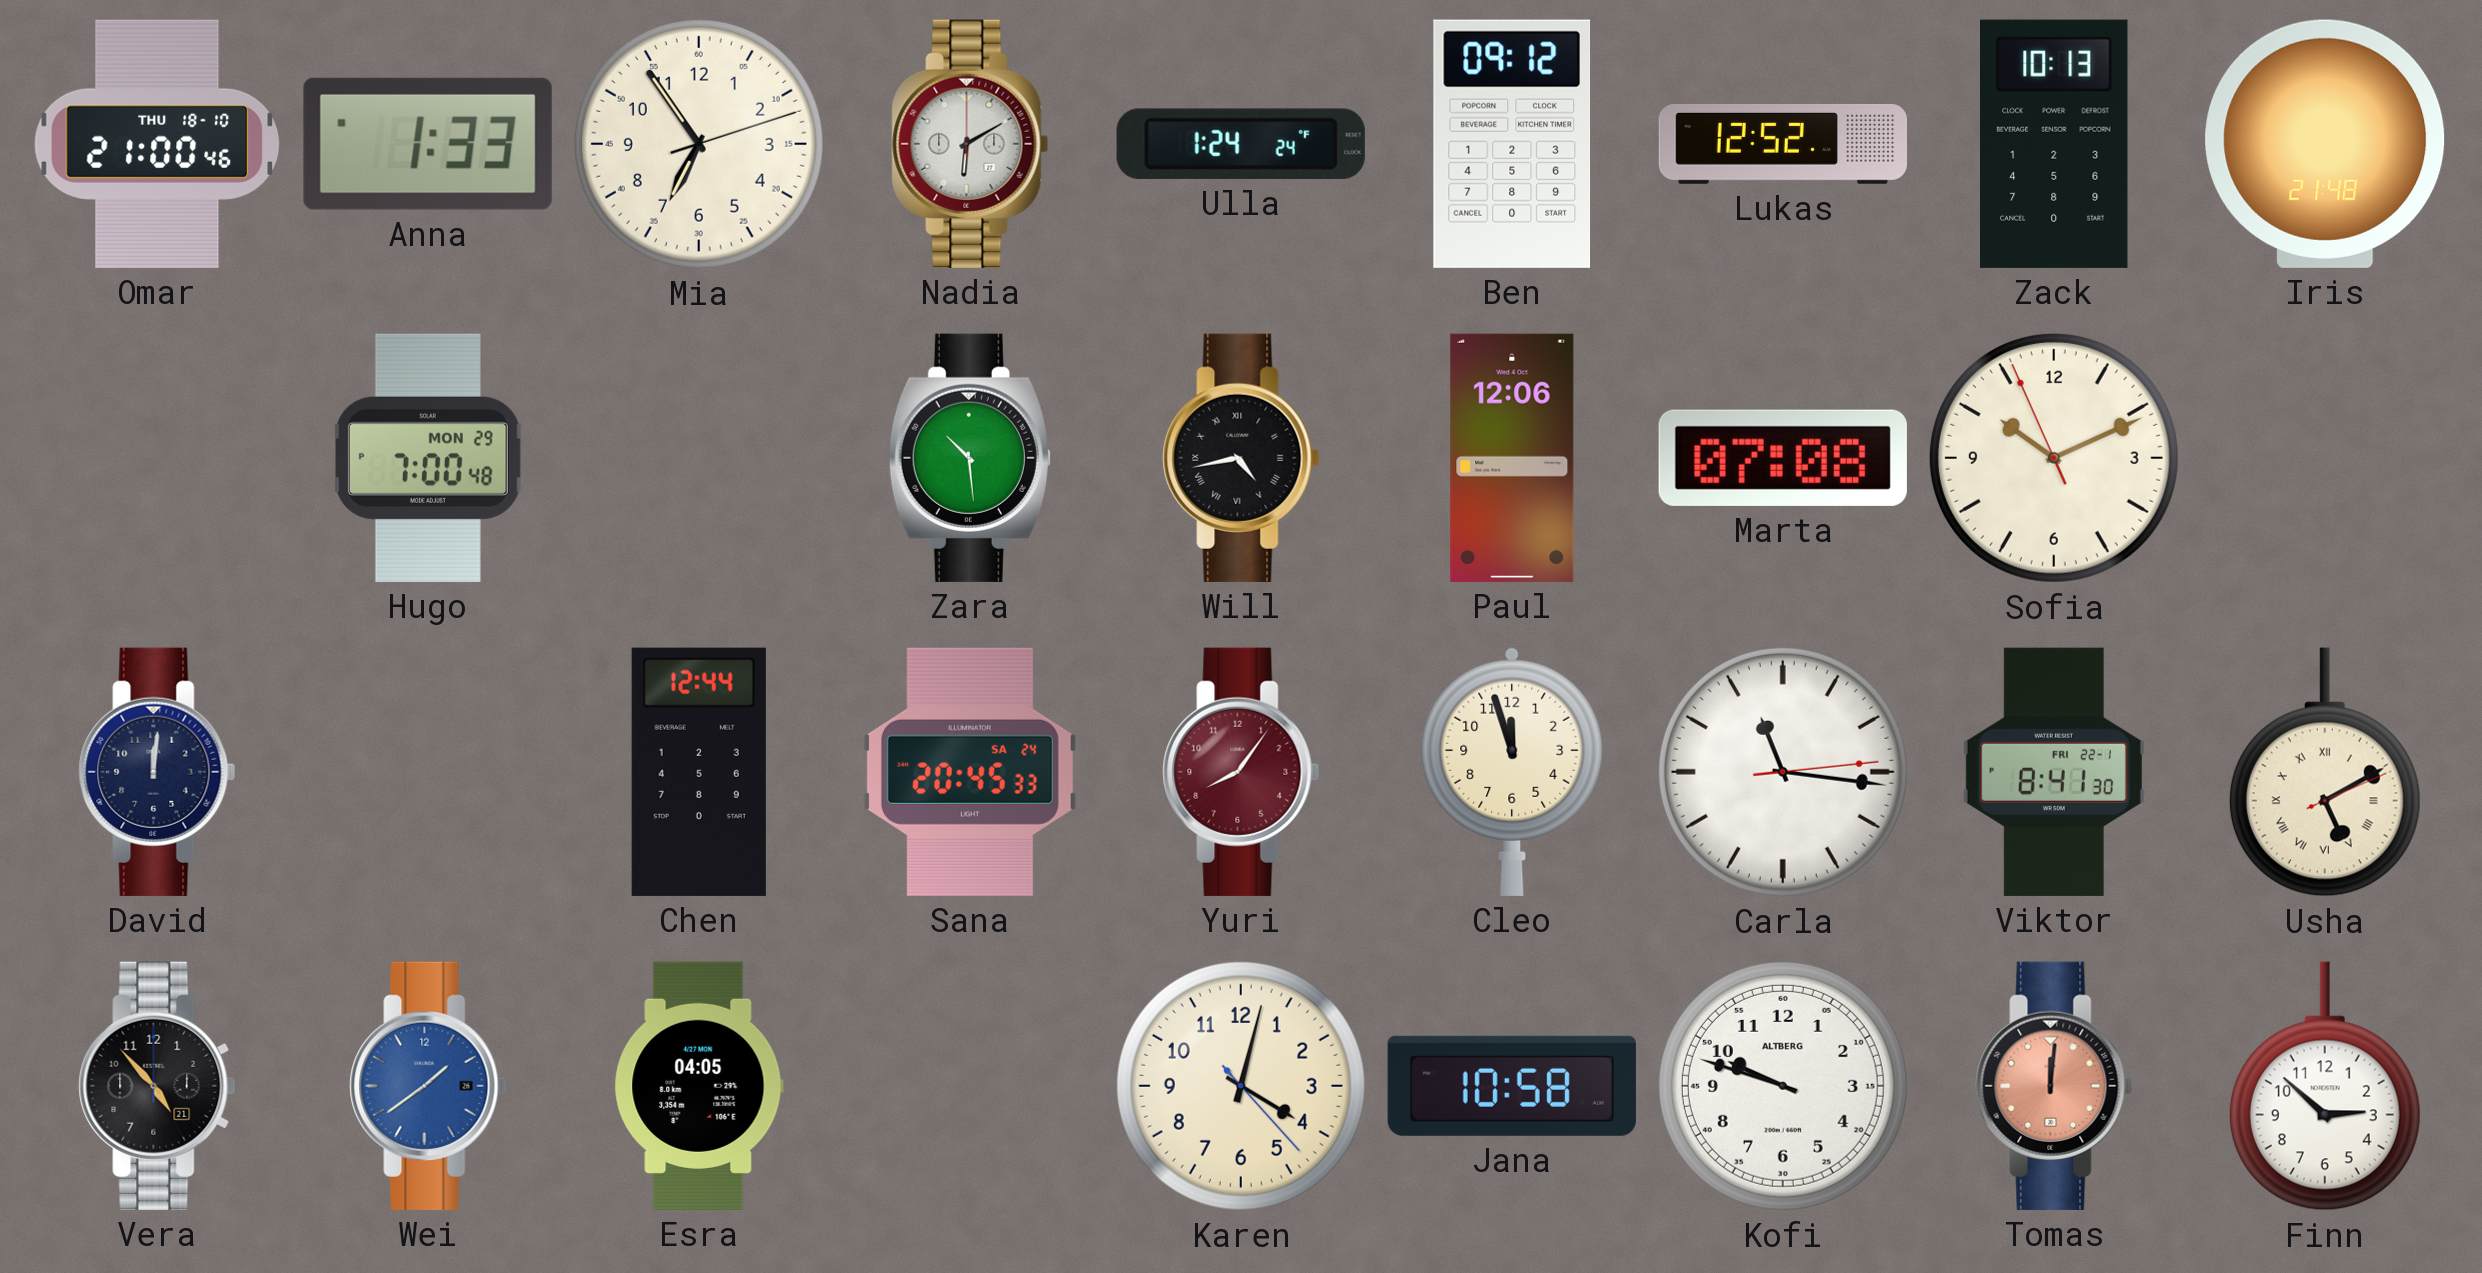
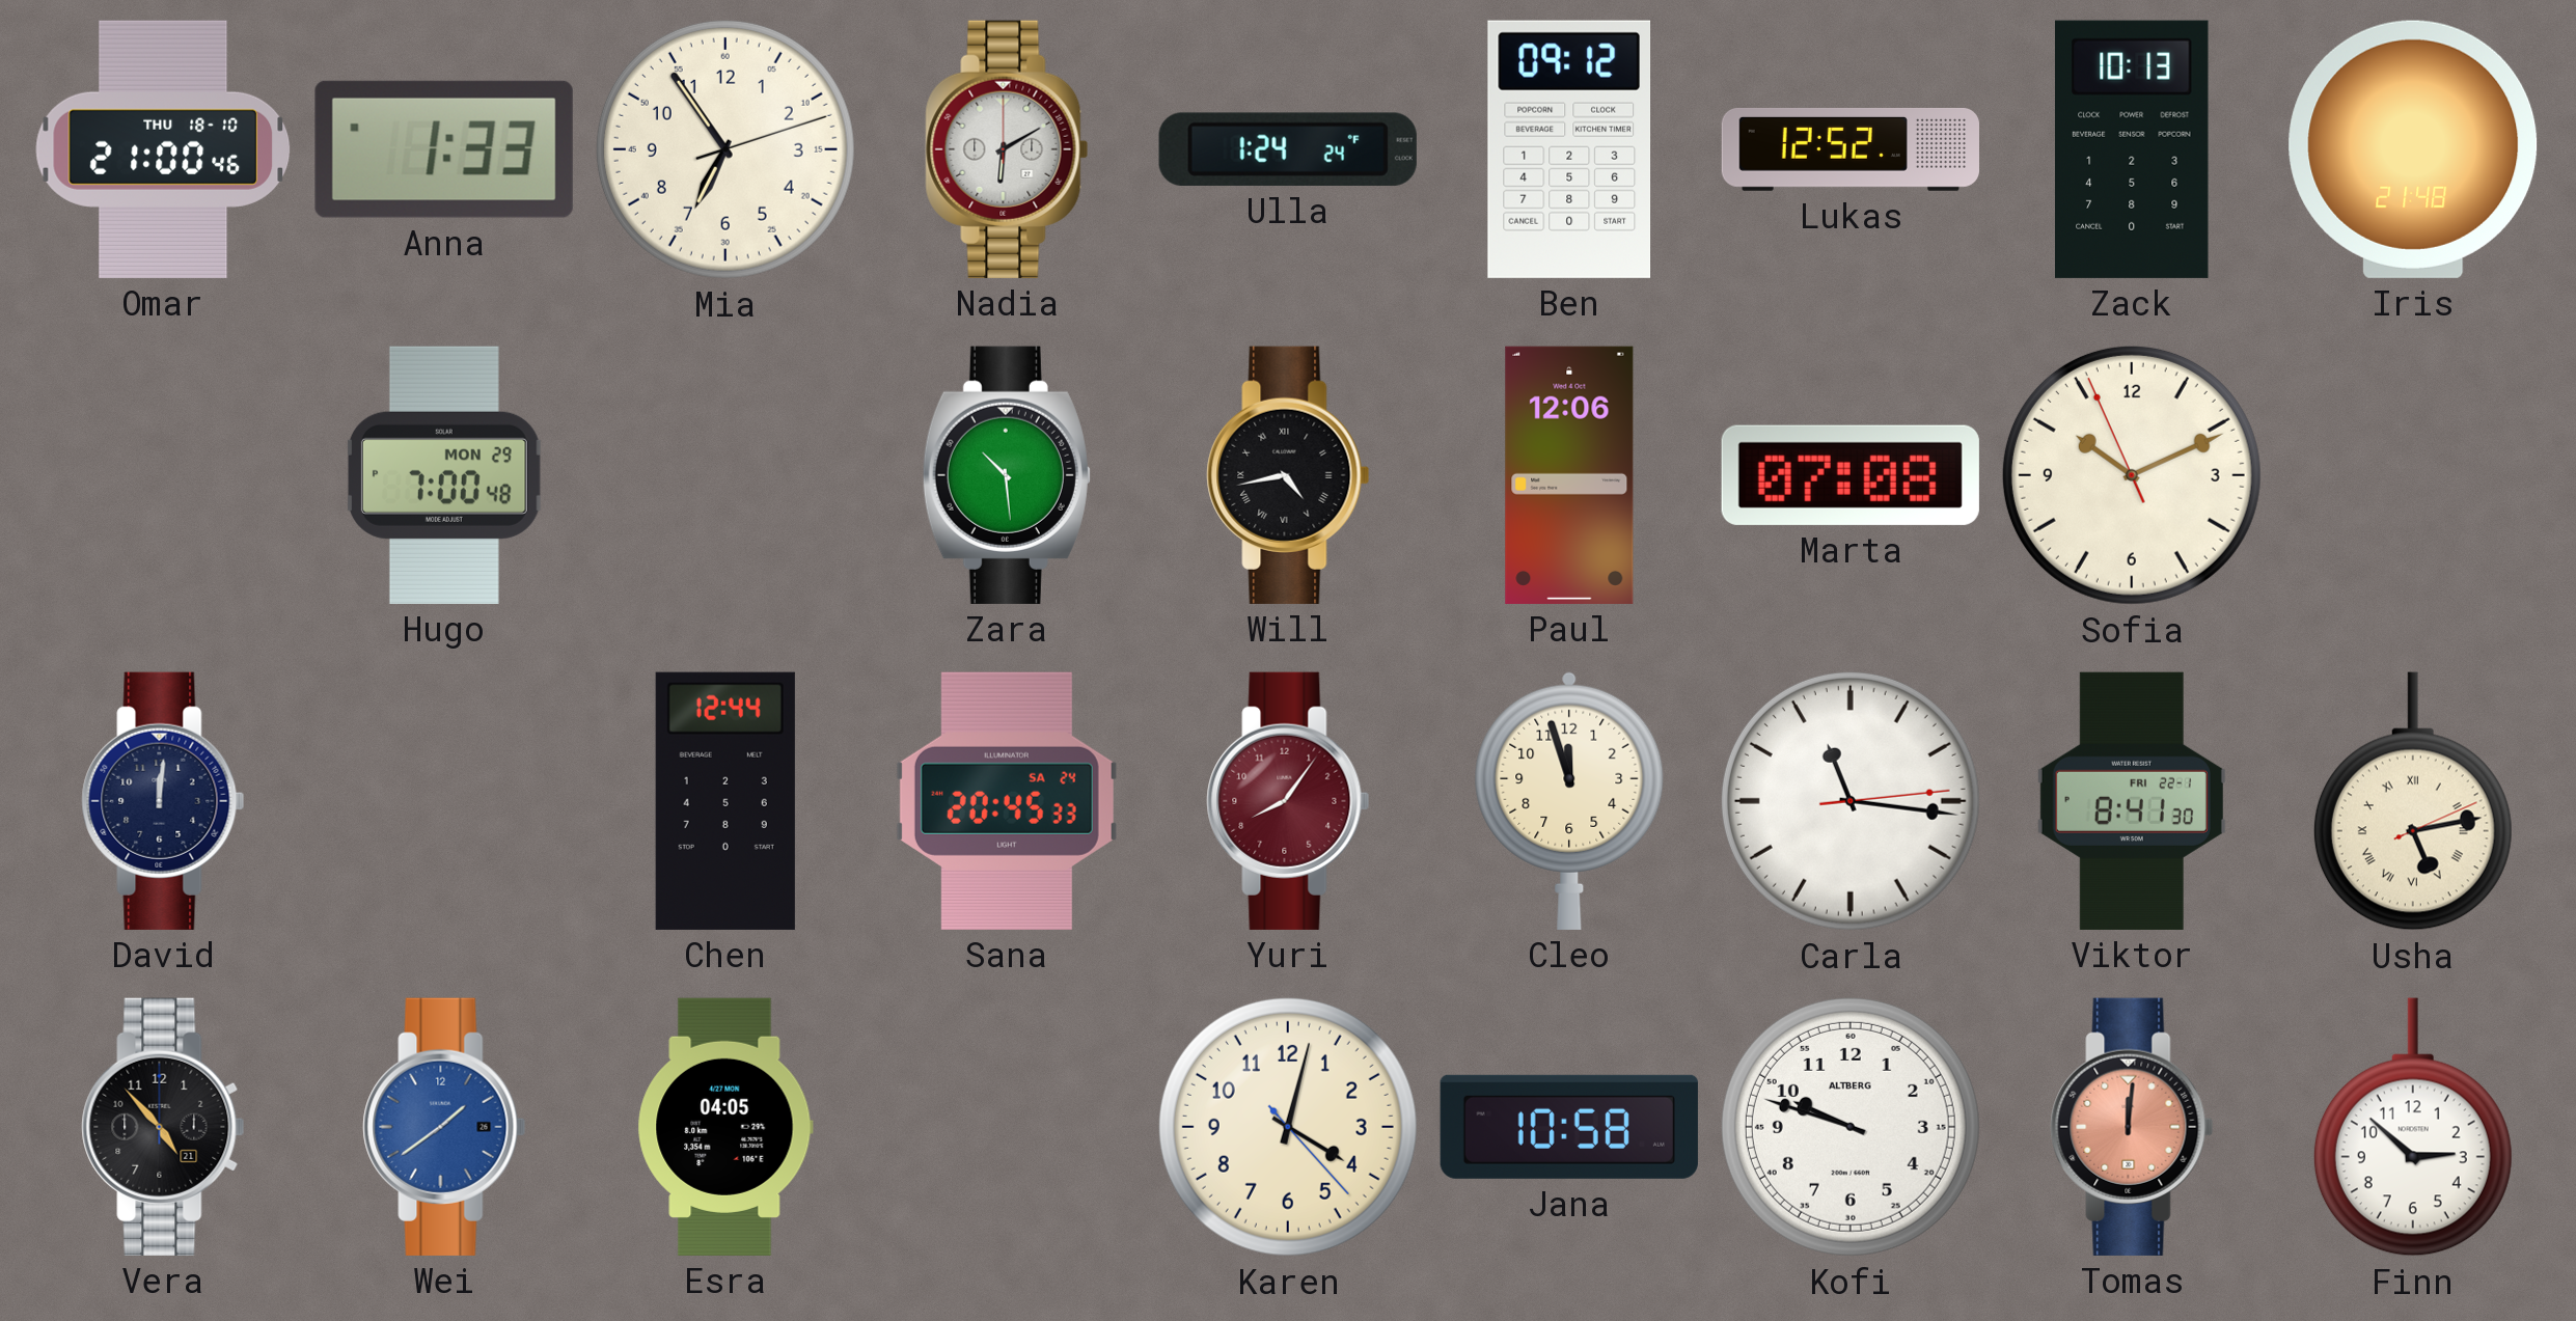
Usha: 5:10 -> 5:13
